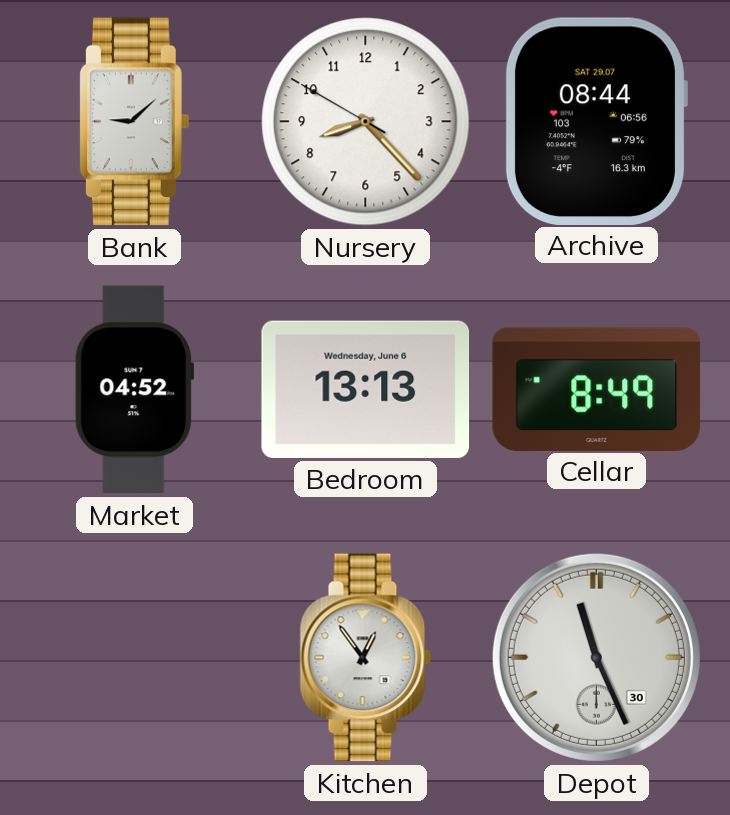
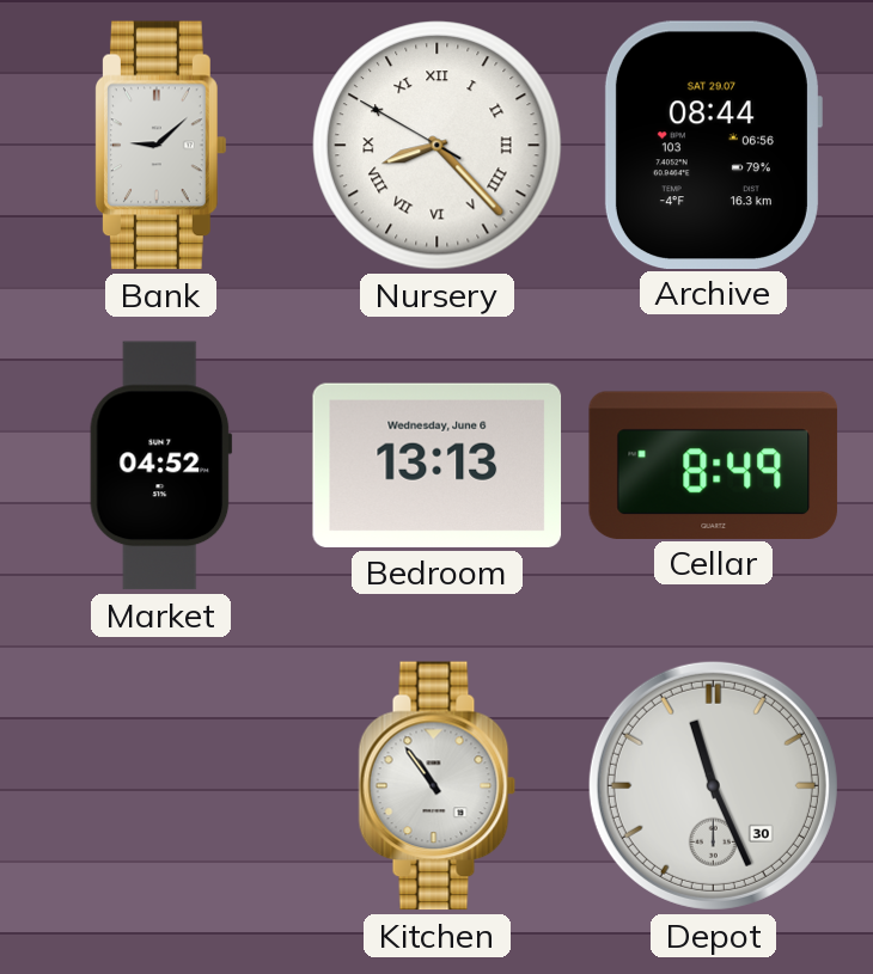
Nursery numerals: Arabic -> Roman
Kitchen: 12:54 -> 10:54
